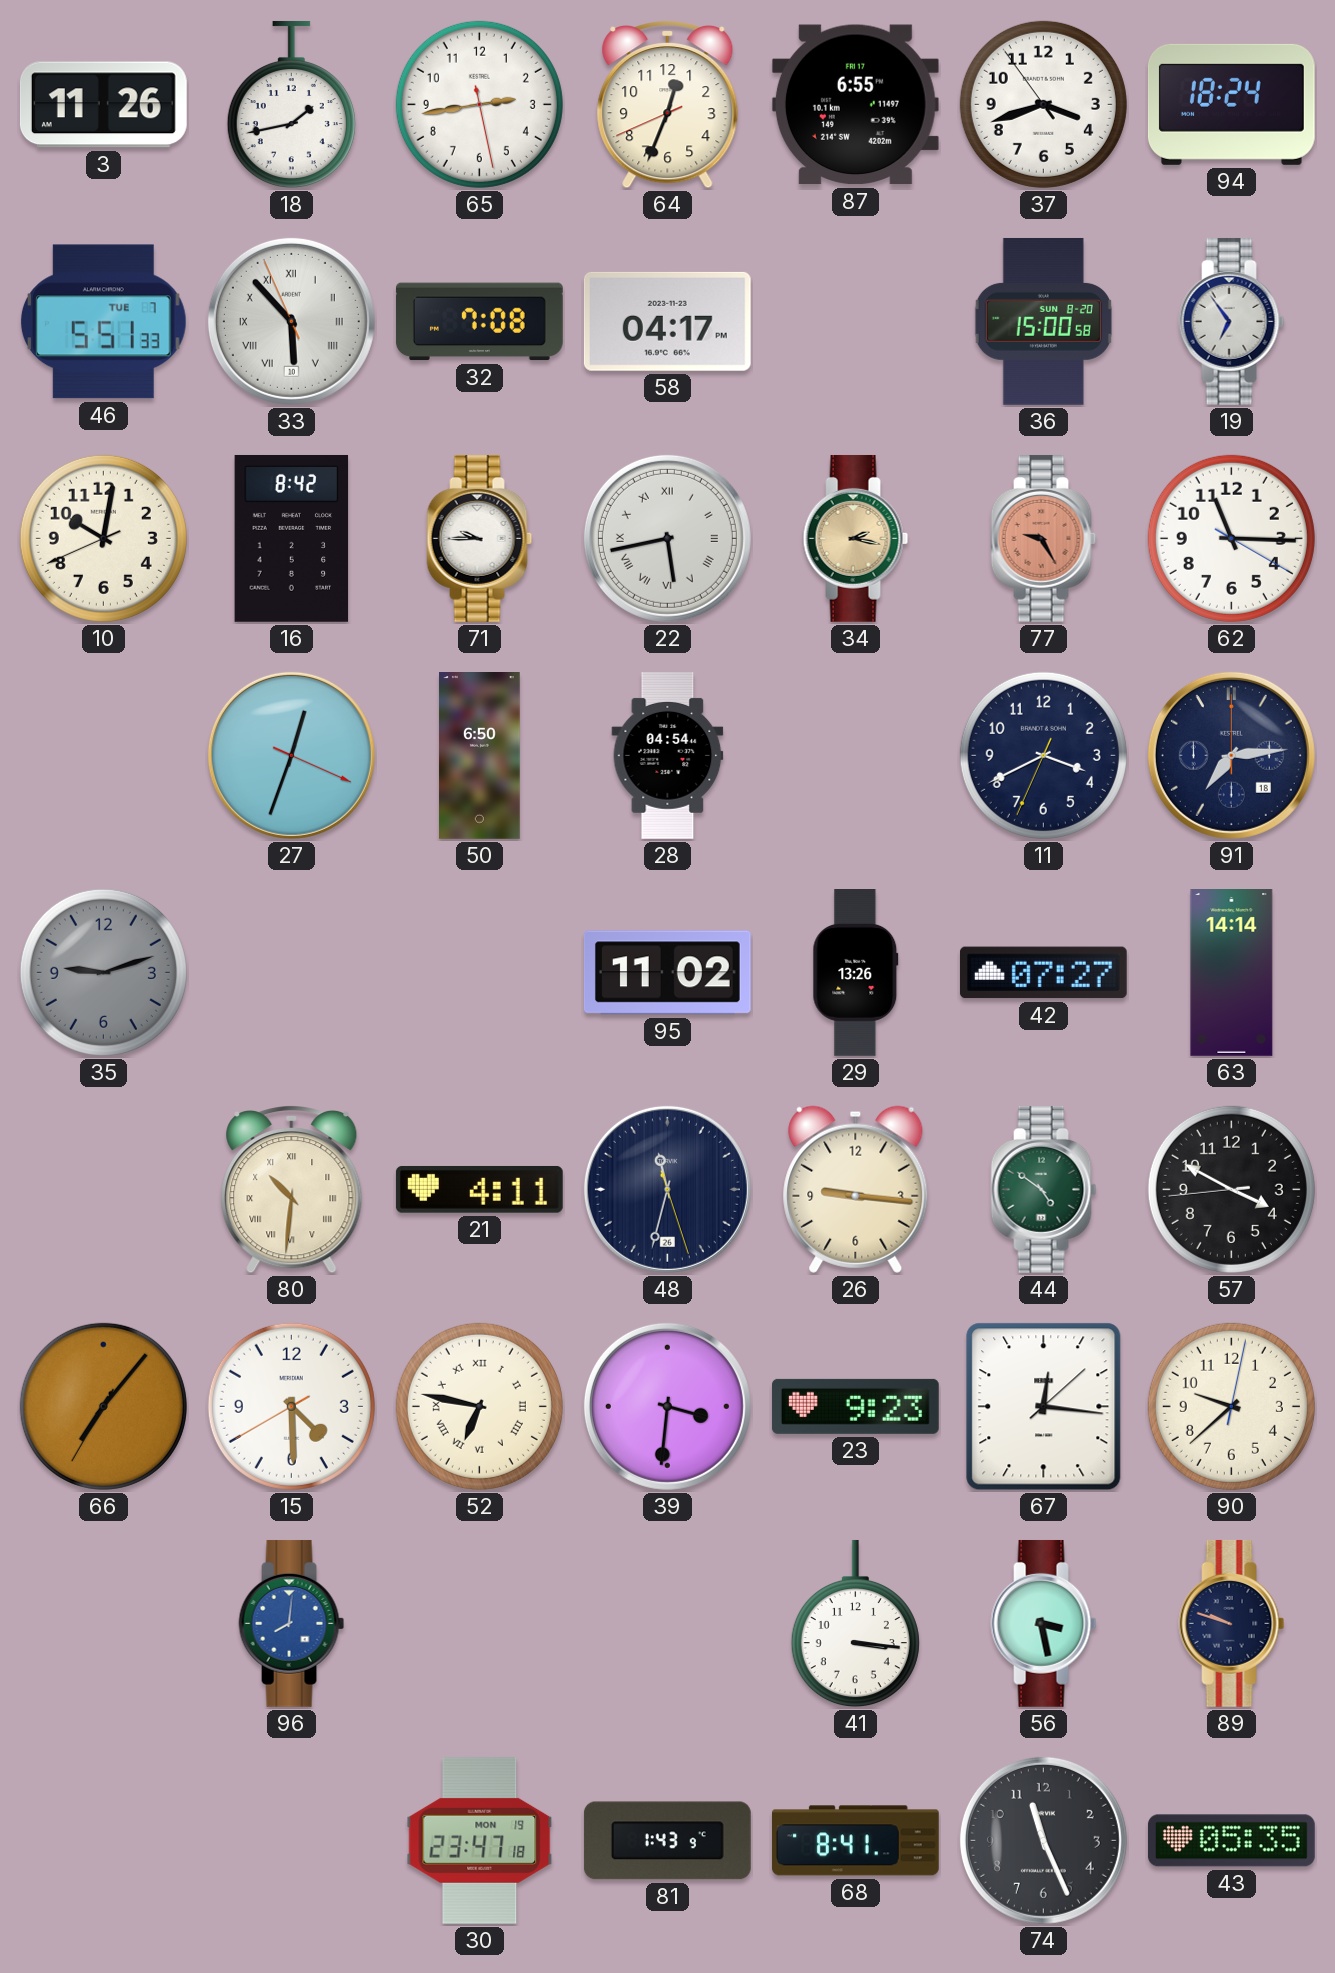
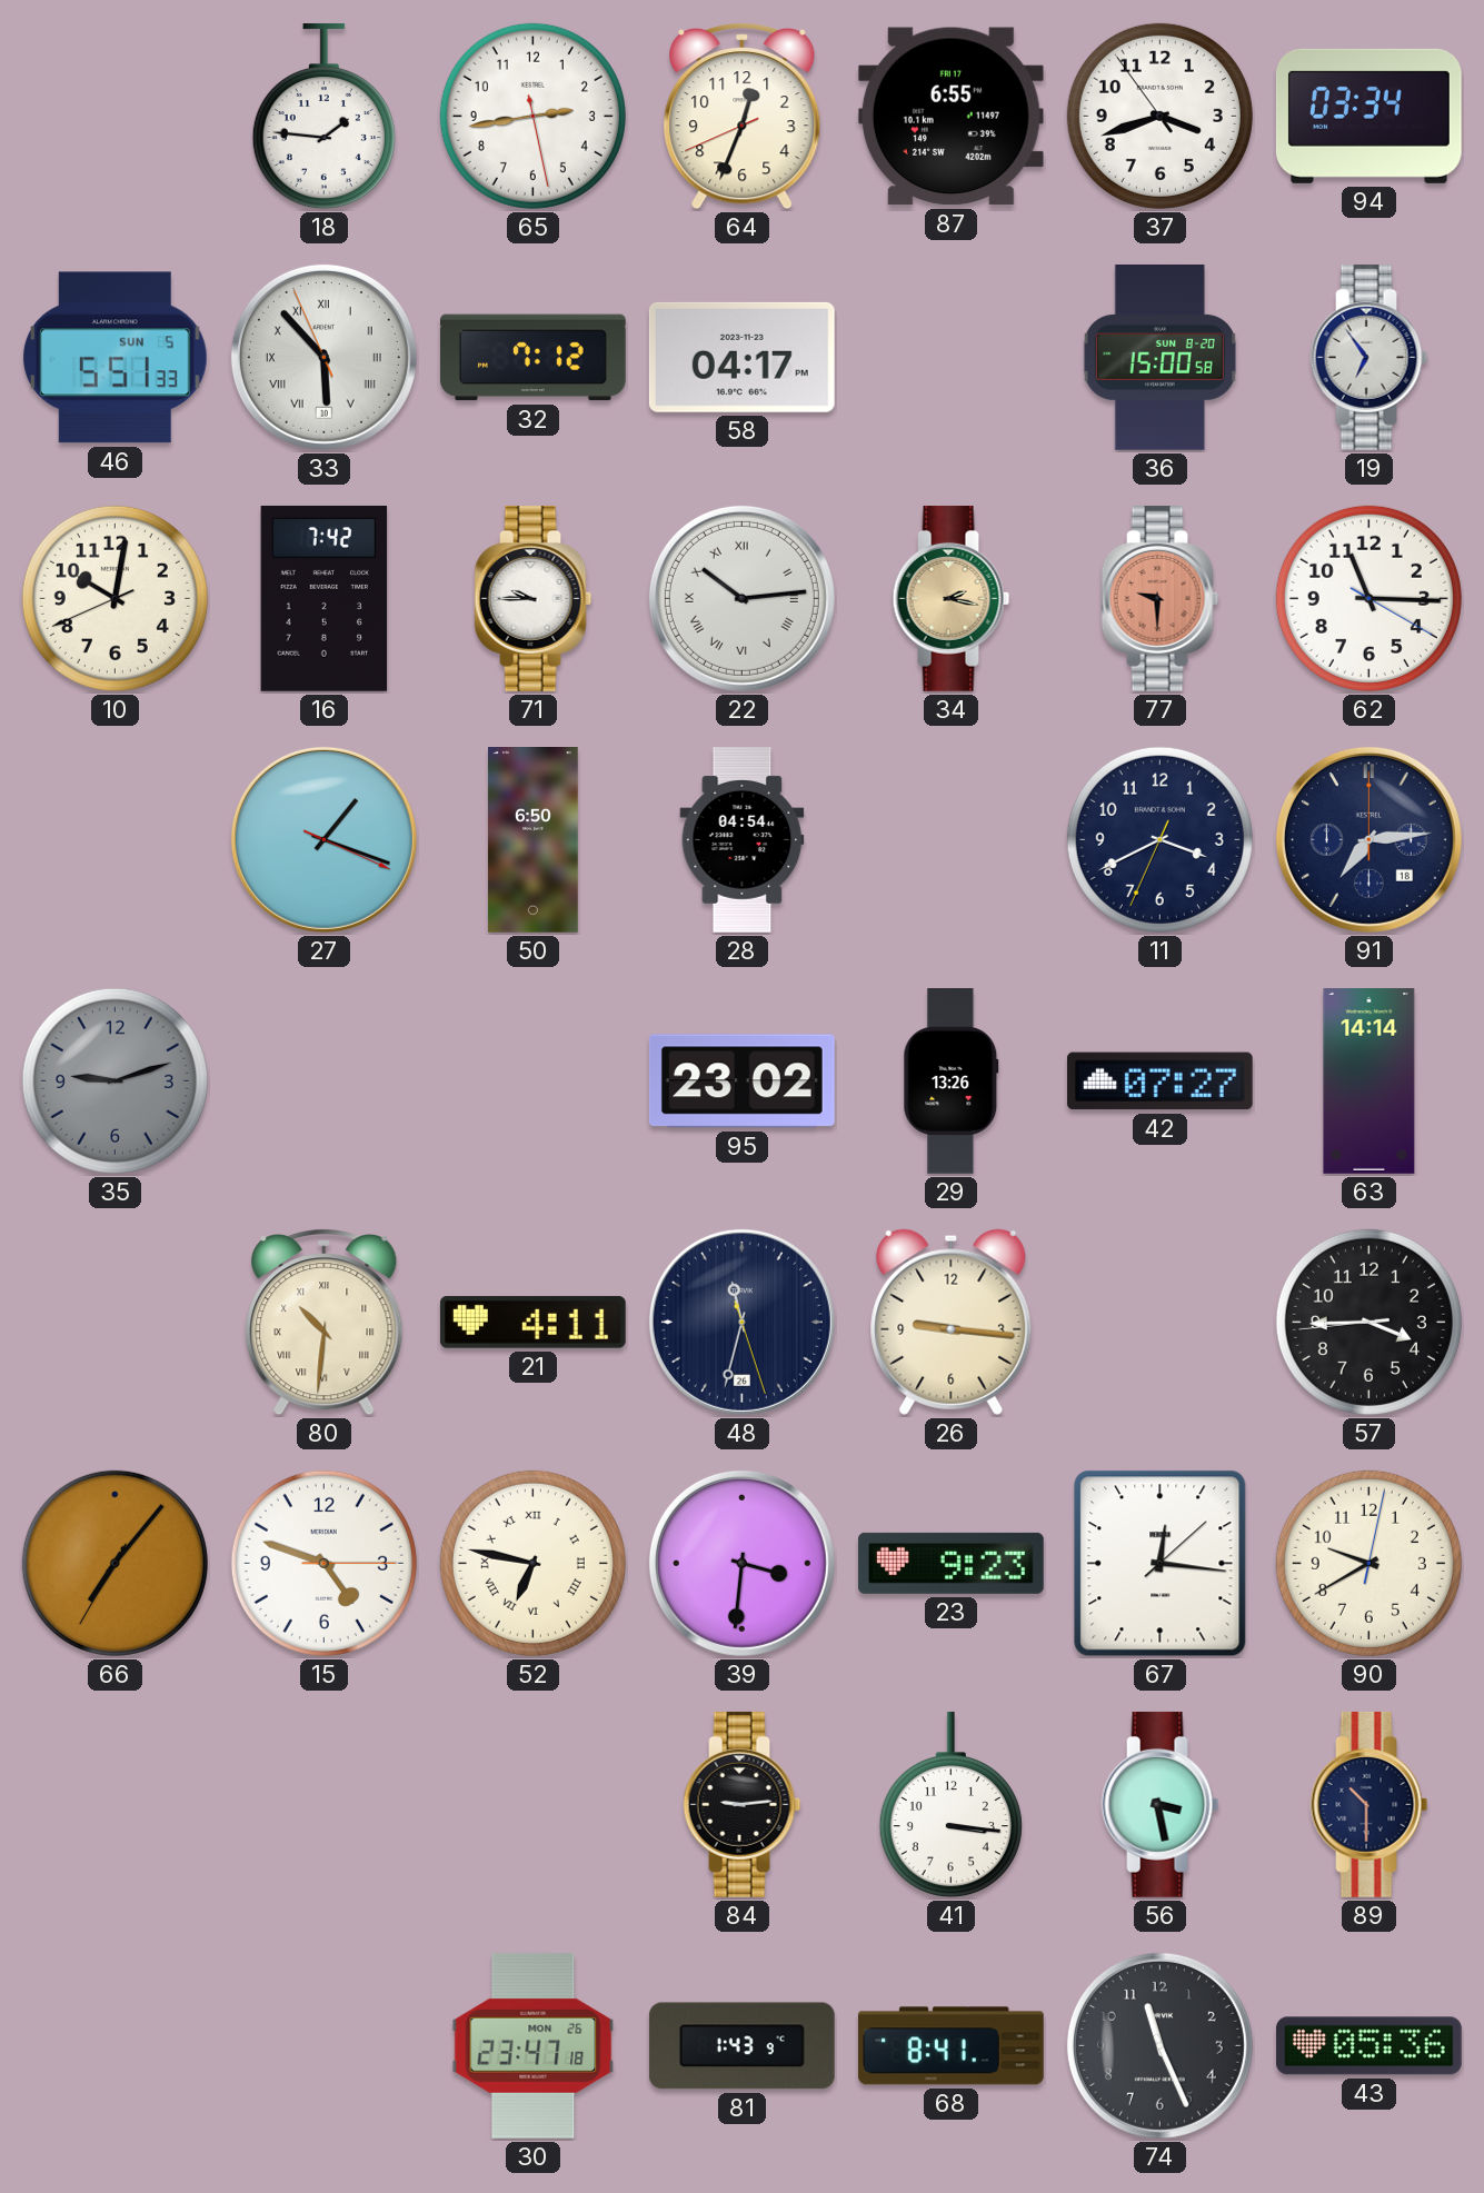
3: 11:26 -> none
18: 1:43 -> 1:46
94: 18:24 -> 03:34
46 date: TUE 7 -> SUN 5
32: 7:08 -> 7:12
16: 8:42 -> 7:42
22: 5:43 -> 10:14
77: 9:25 -> 9:30
27: 12:33 -> 1:18
95: 11:02 -> 23:02
44: 4:51 -> none
57: 3:49 -> 3:44
15: 4:29 -> 4:48
90: 9:38 -> 9:40
96: 8:01 -> none
84: none -> 9:14
89: 9:48 -> 10:30
30 date: MON 19 -> MON 26
43: 05:35 -> 05:36
